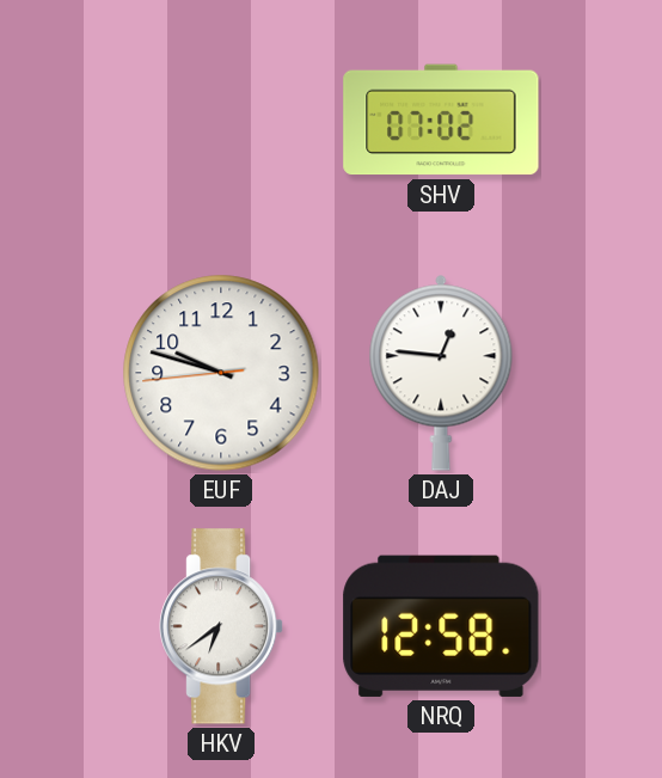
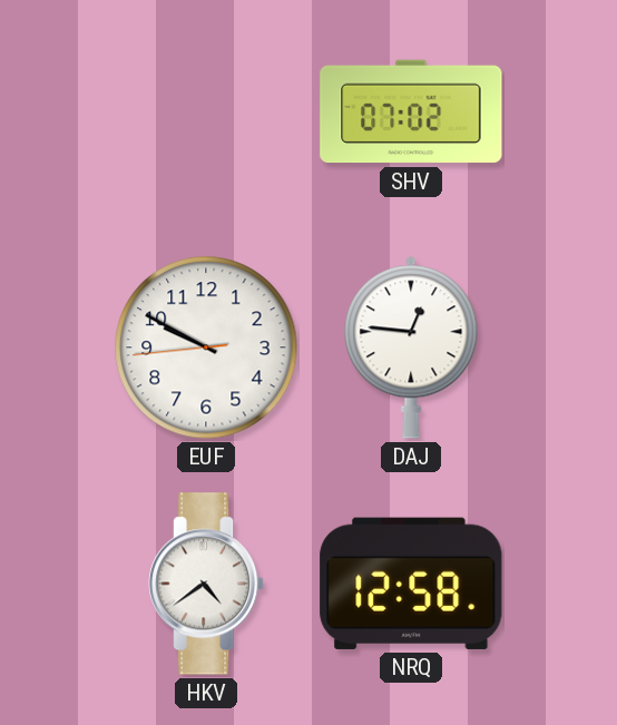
EUF: 9:47 -> 9:49
HKV: 6:39 -> 4:39
